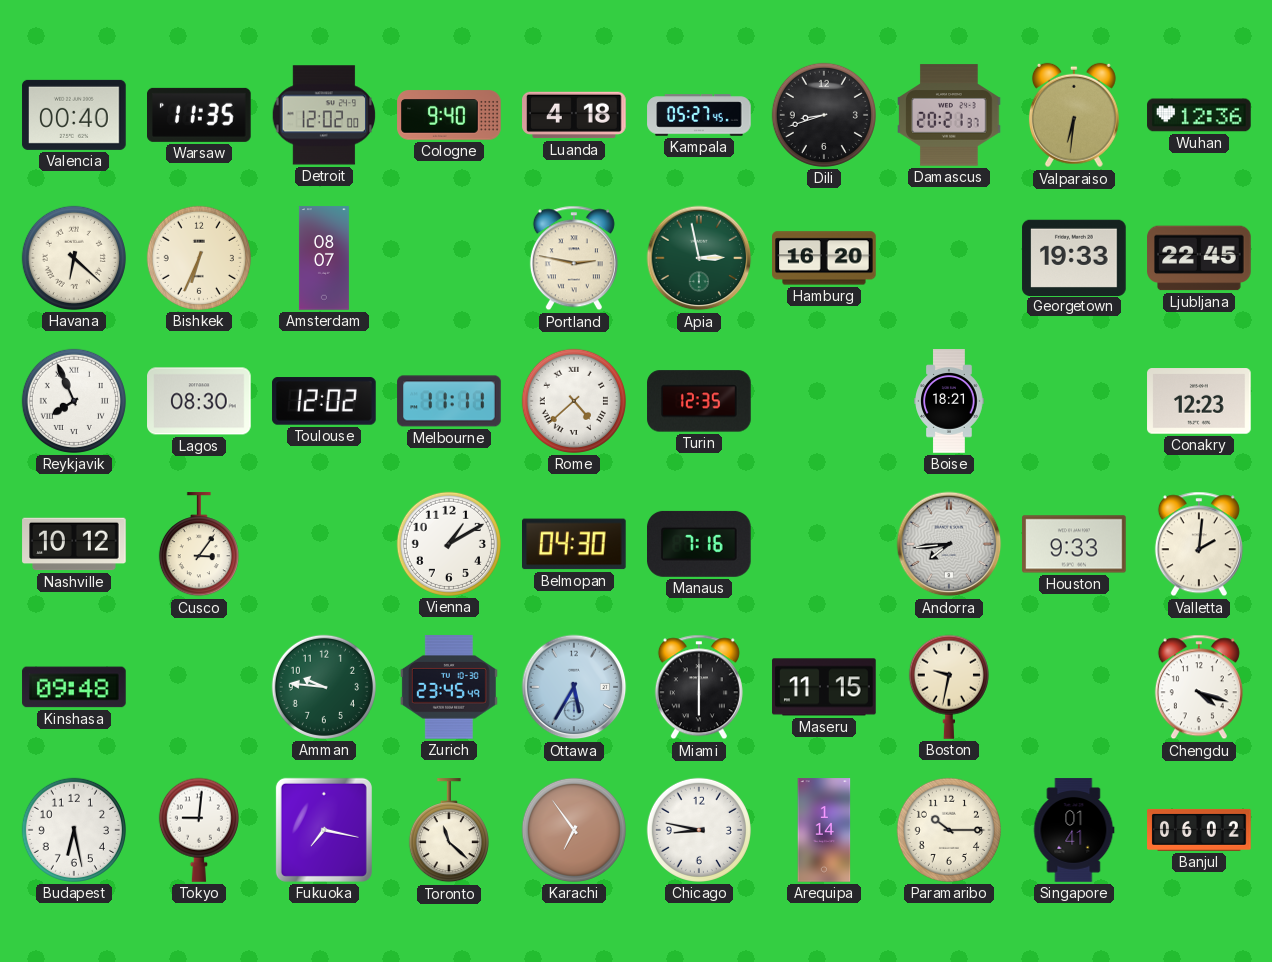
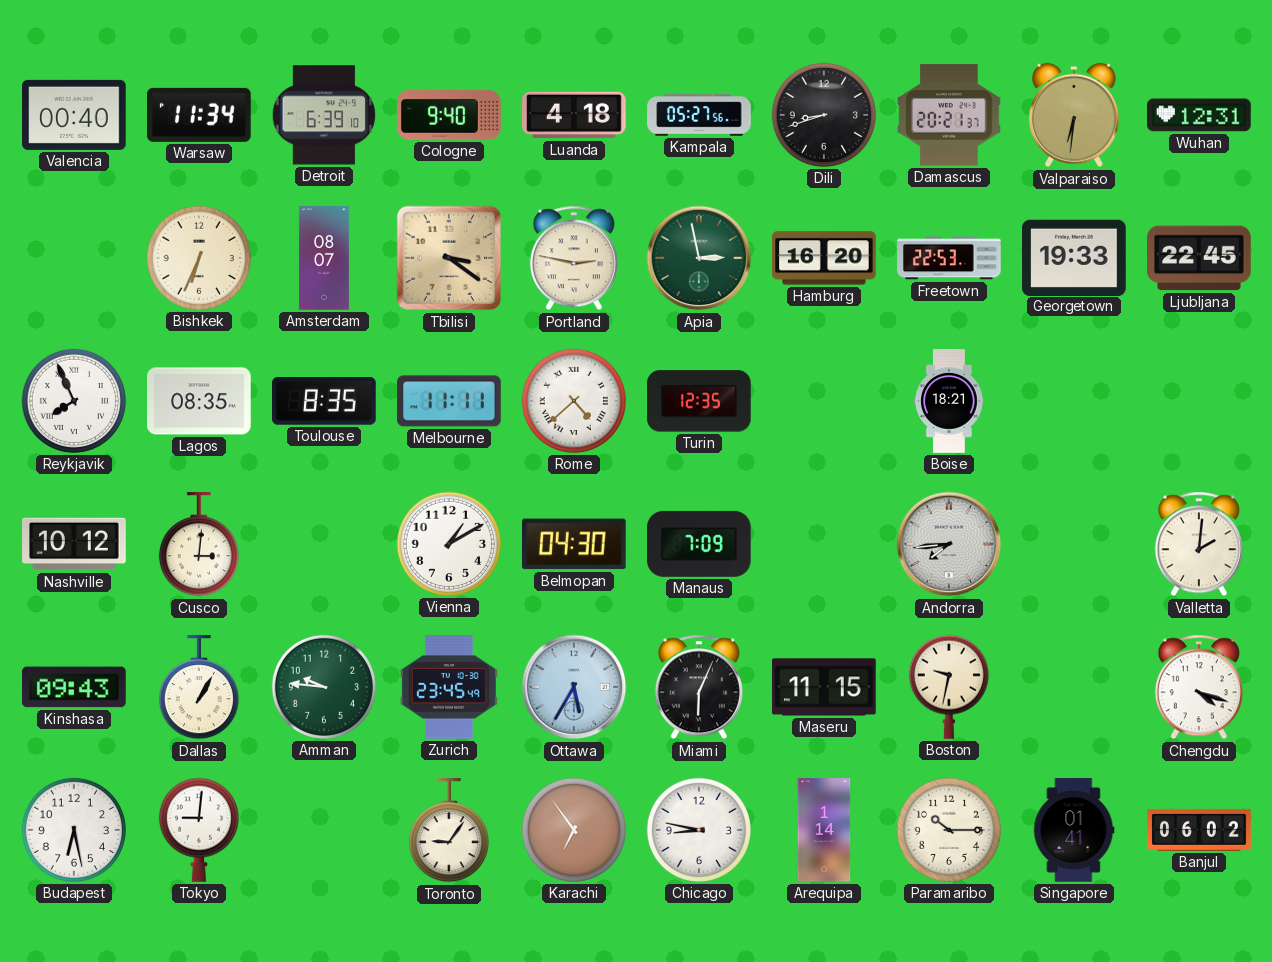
Warsaw: 11:35 -> 11:34
Detroit: 12:02 -> 6:39
Kampala: 05:27:45 -> 05:27:56
Wuhan: 12:36 -> 12:31
Havana: 6:22 -> none
Tbilisi: none -> 3:21
Freetown: none -> 22:53
Lagos: 08:30 -> 08:35
Toulouse: 12:02 -> 8:35
Conakry: 12:23 -> none
Cusco: 3:06 -> 3:01
Manaus: 7:16 -> 7:09
Houston: 9:33 -> none
Kinshasa: 09:48 -> 09:43
Dallas: none -> 1:05
Miami: 6:00 -> 6:04
Fukuoka: 7:17 -> none
Toronto: 11:22 -> 9:06
